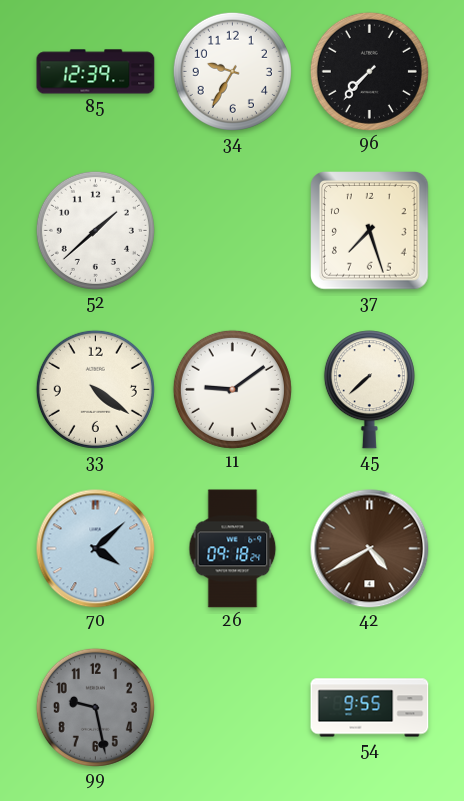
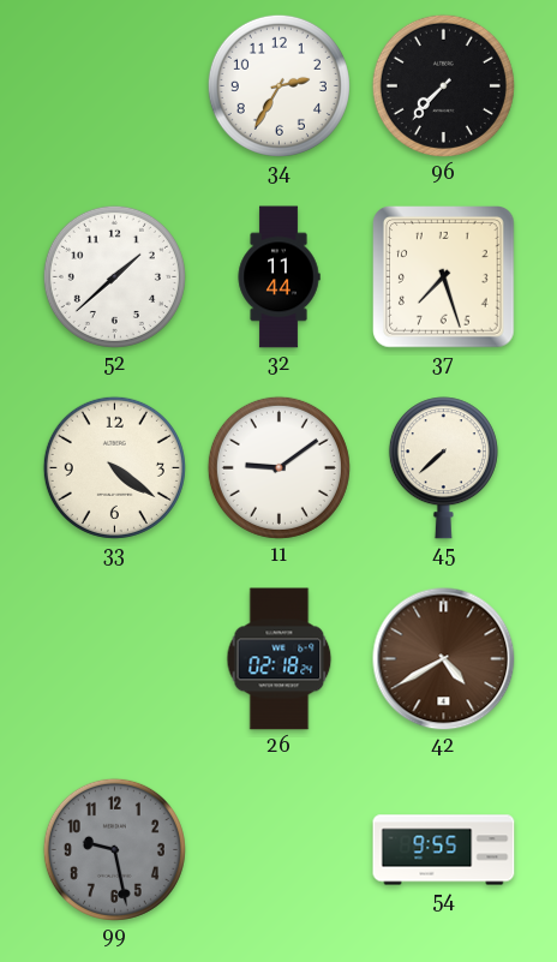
85: 12:39 -> none
34: 9:35 -> 2:35
32: none -> 11:44
70: 4:08 -> none
26: 09:18 -> 02:18
